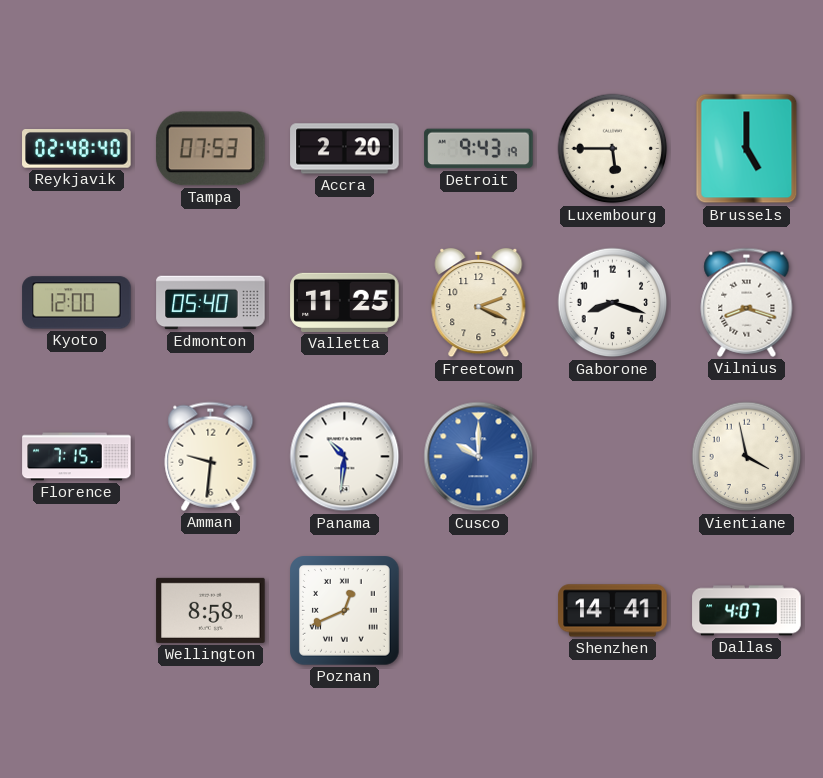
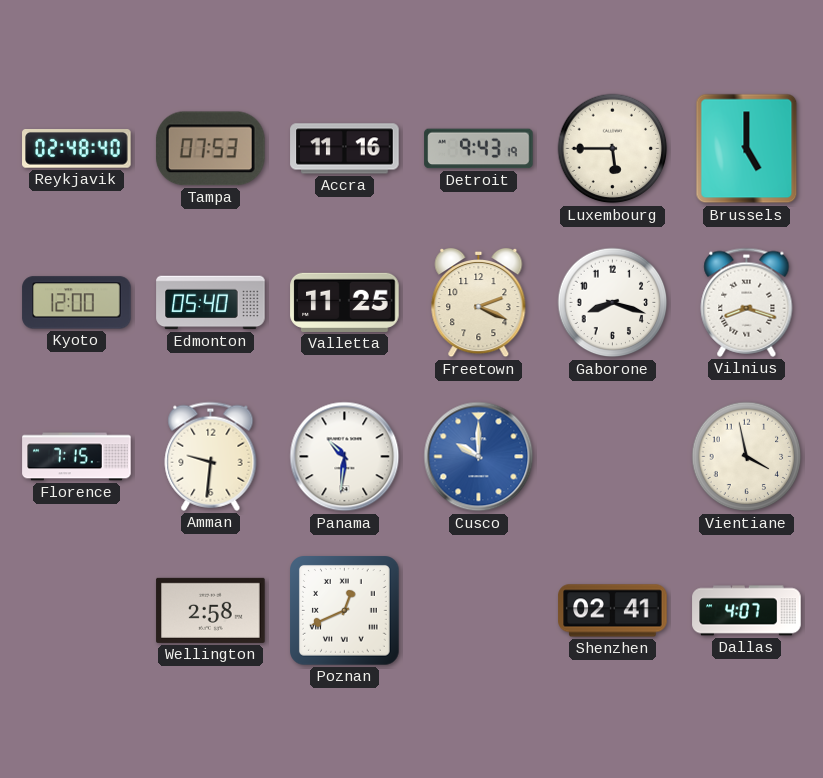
Accra: 2:20 -> 11:16
Wellington: 8:58 -> 2:58
Shenzhen: 14:41 -> 02:41
